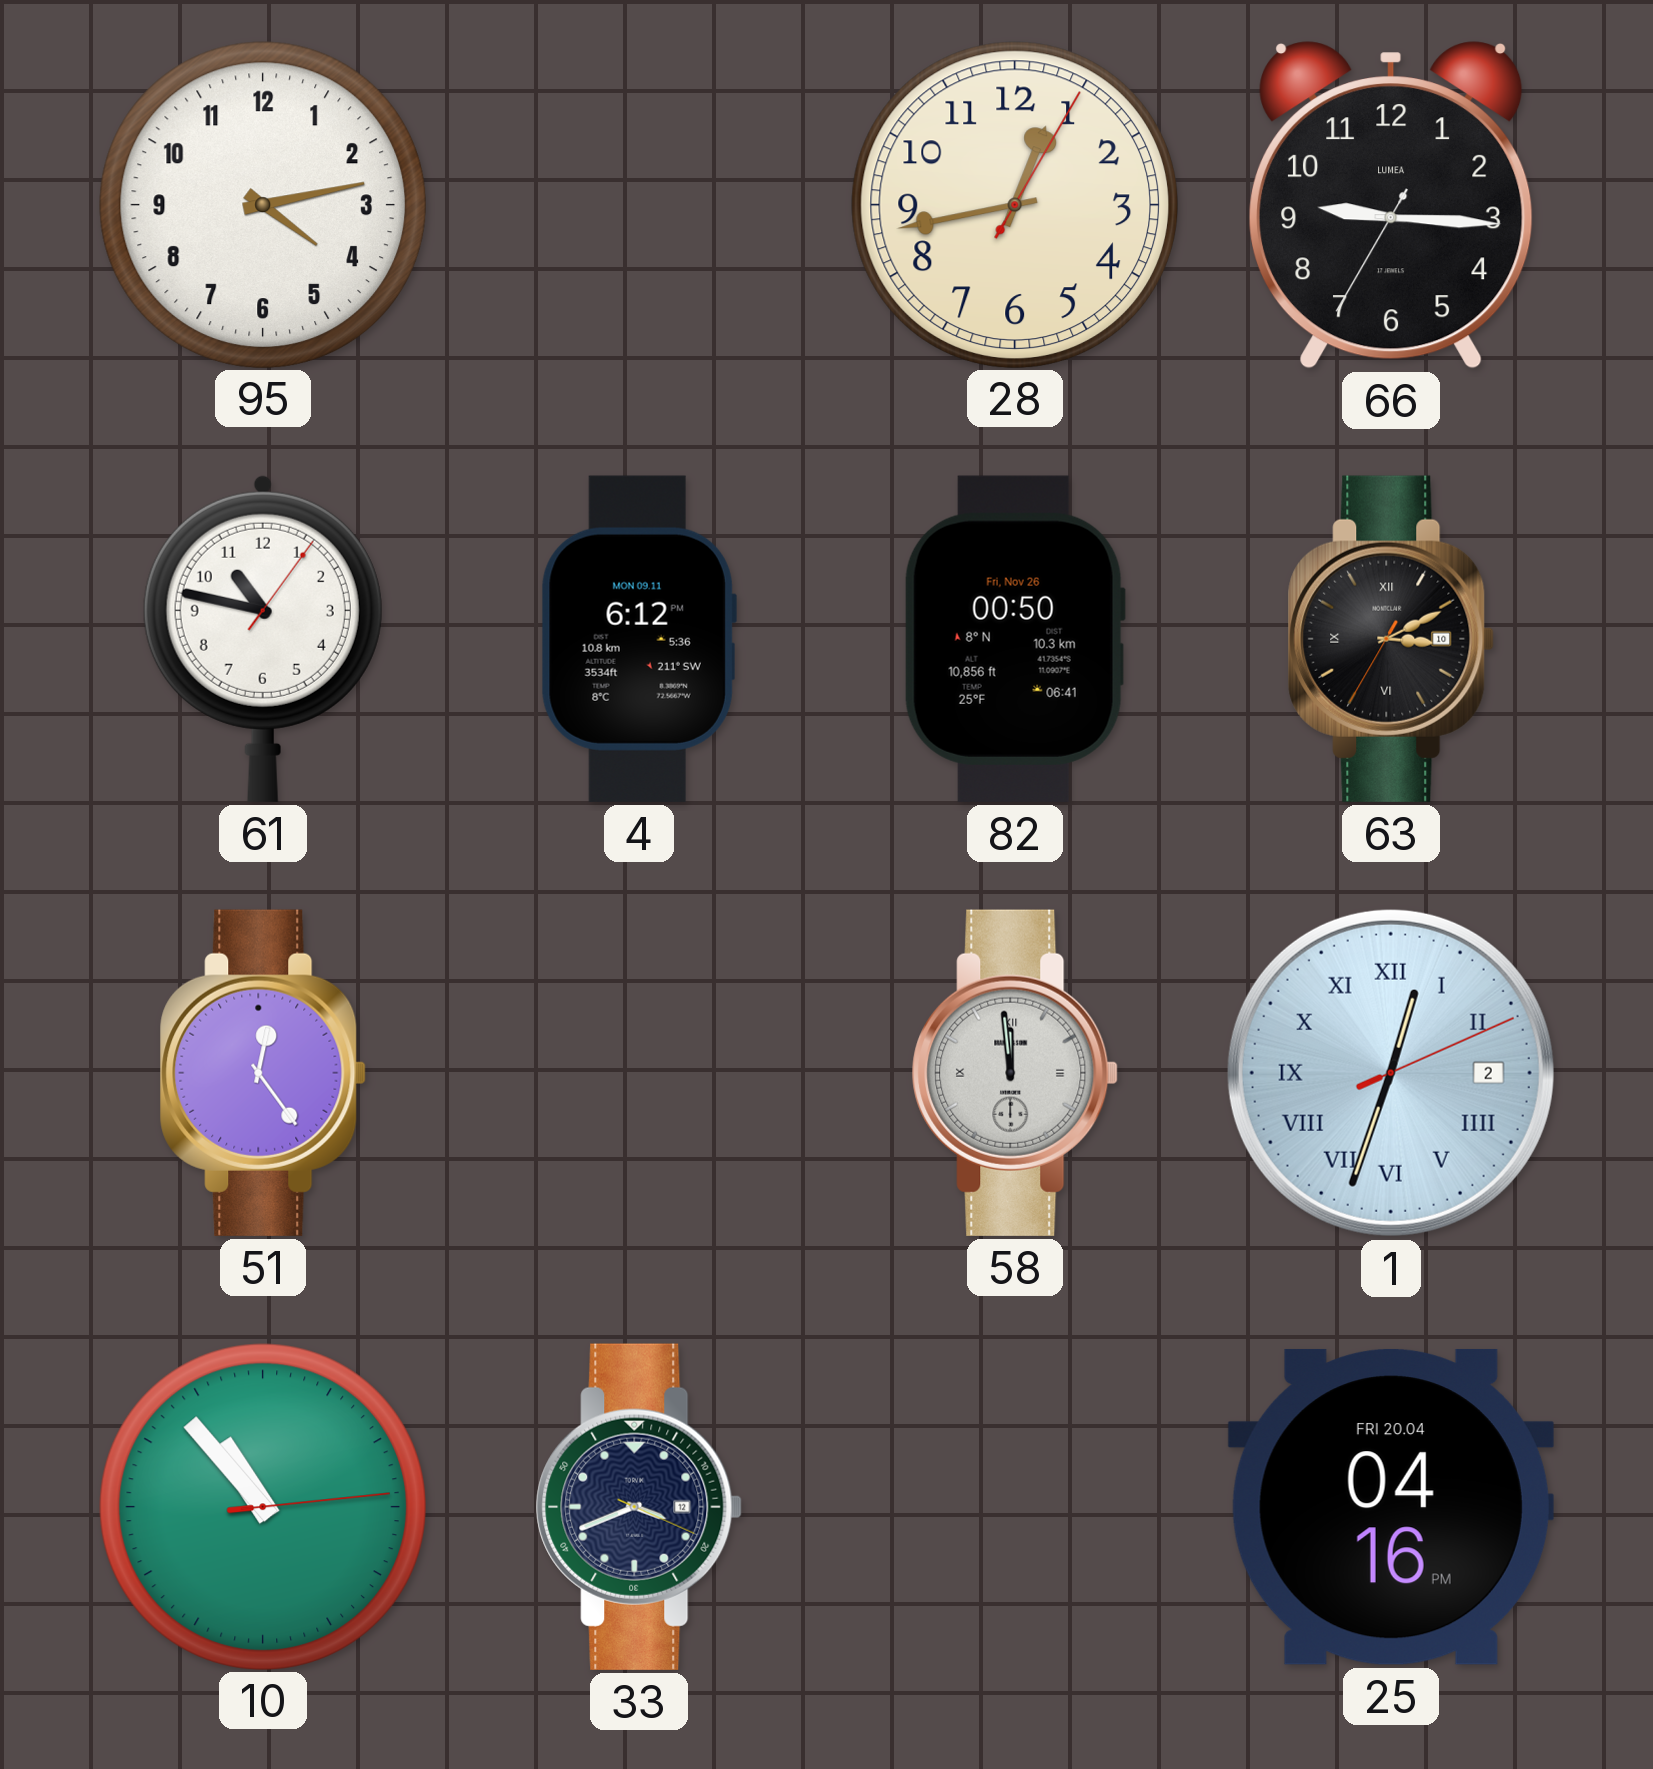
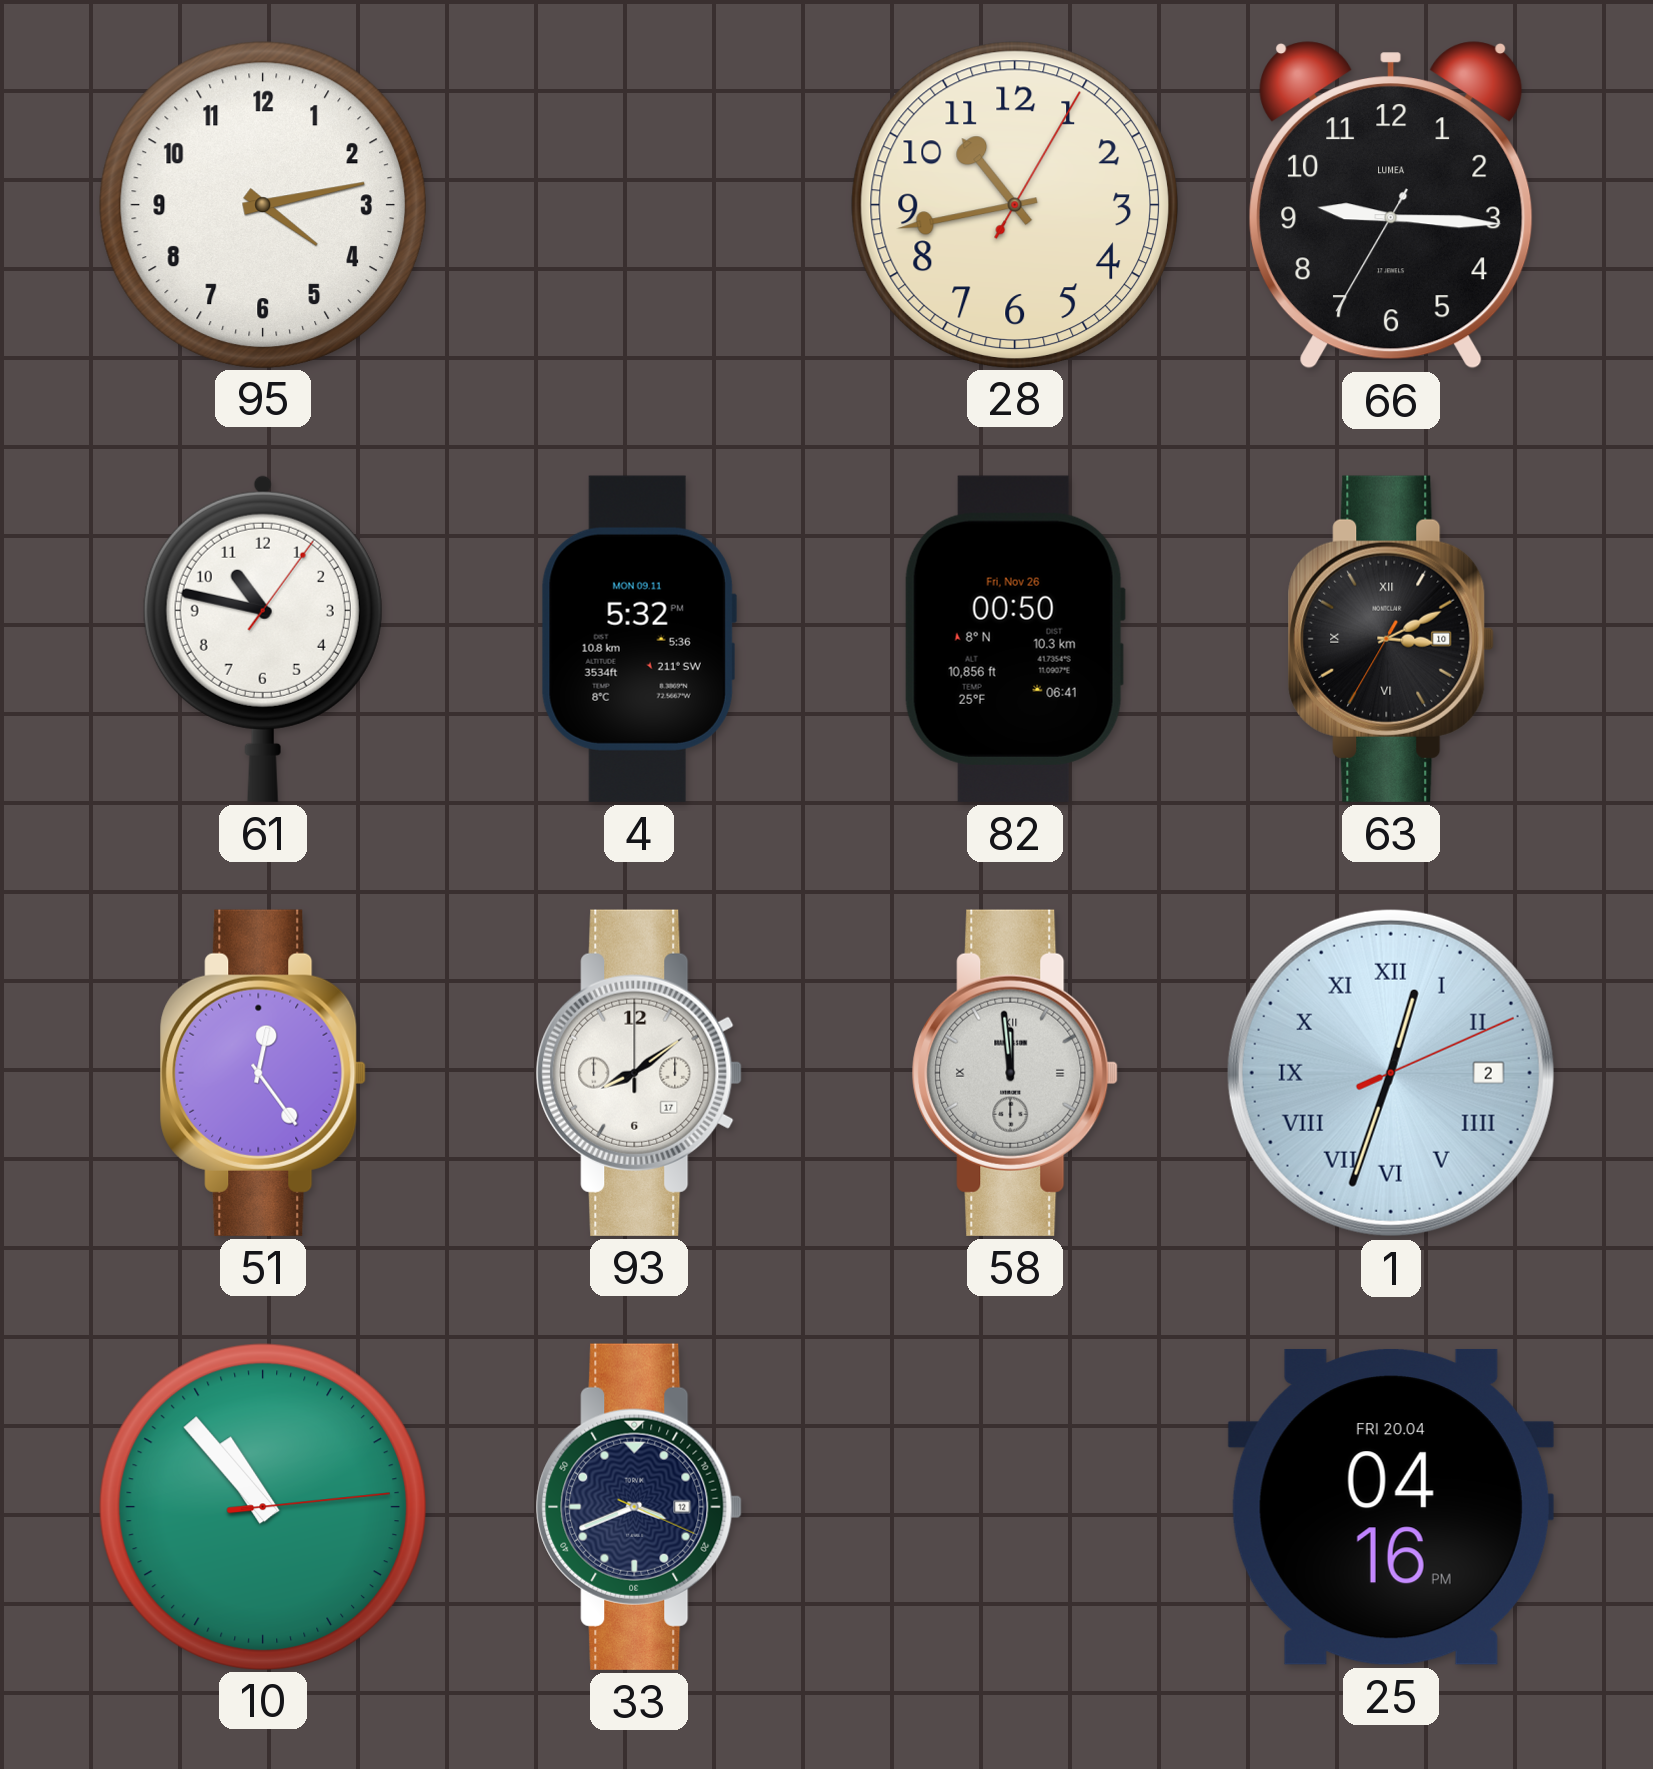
28: 12:43 -> 10:43
4: 6:12 -> 5:32
93: none -> 8:09
